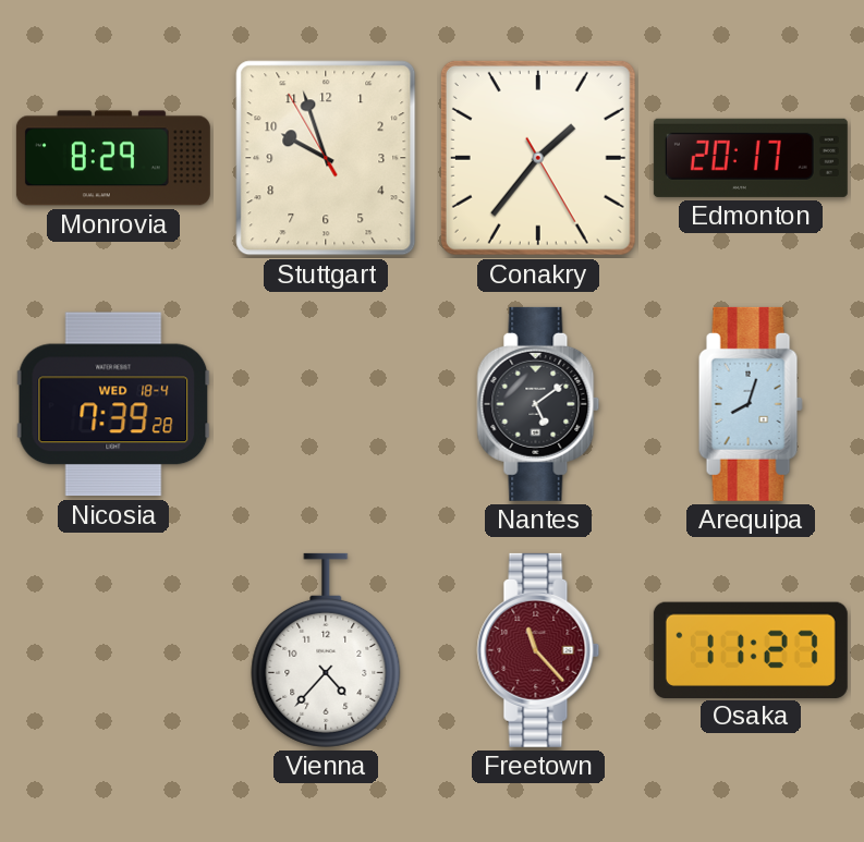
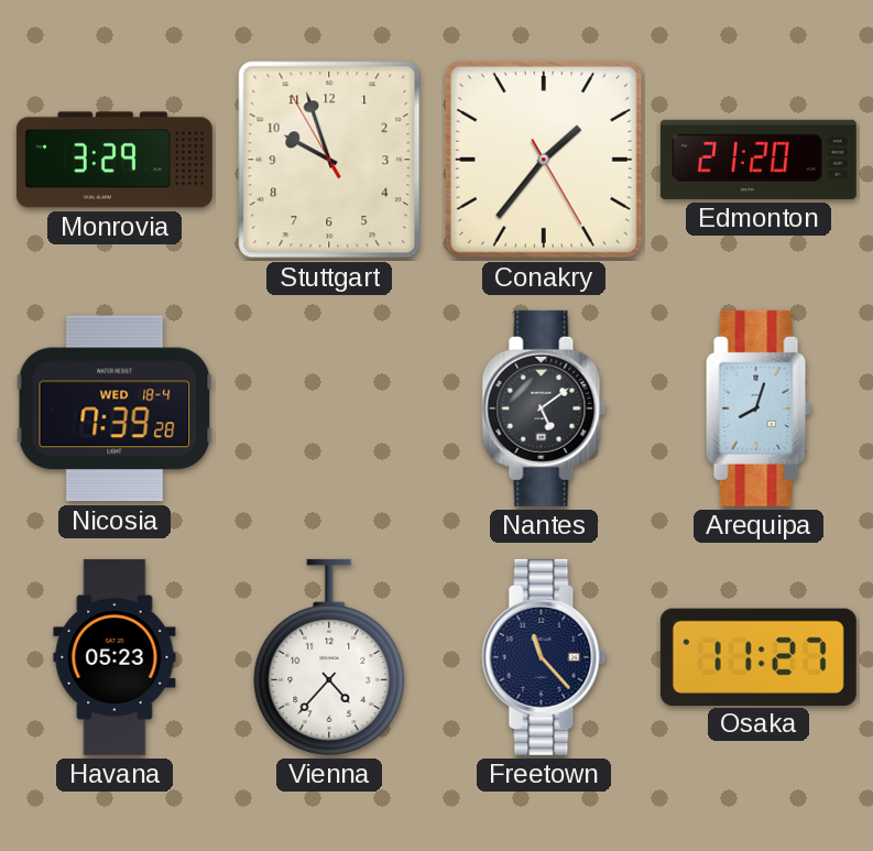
Monrovia: 8:29 -> 3:29
Edmonton: 20:17 -> 21:20
Havana: none -> 05:23
Freetown dial: burgundy -> navy
